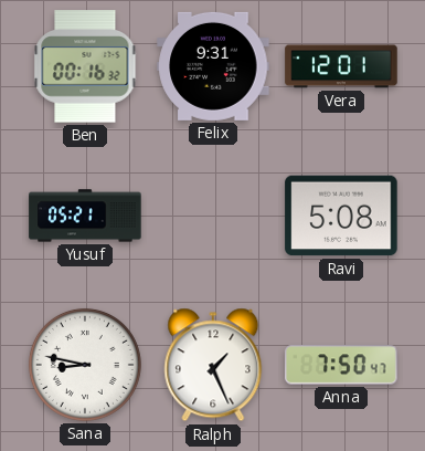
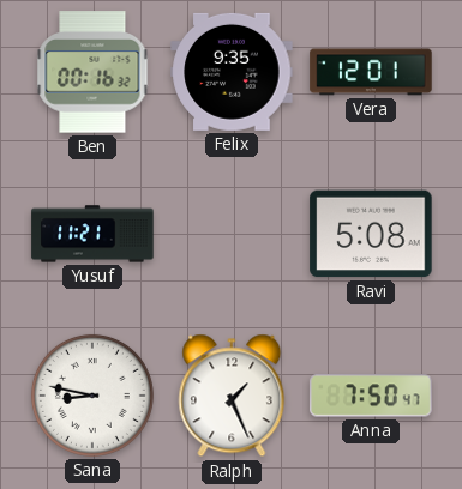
Felix: 9:31 -> 9:35
Yusuf: 05:21 -> 11:21
